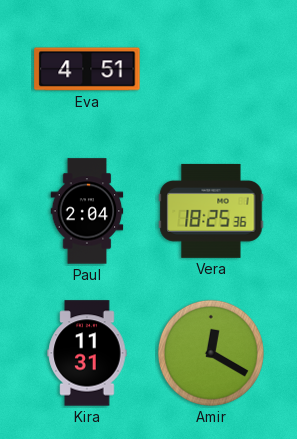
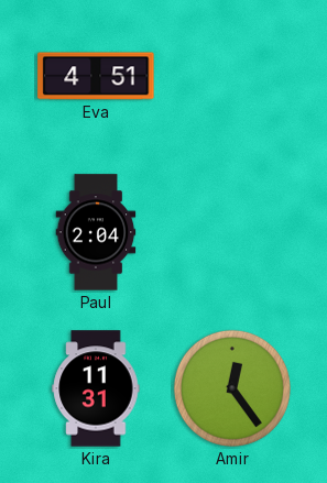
Vera: 18:25 -> none
Amir: 12:20 -> 12:24
